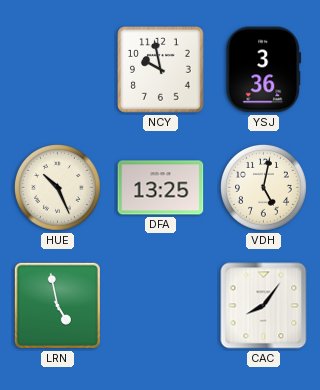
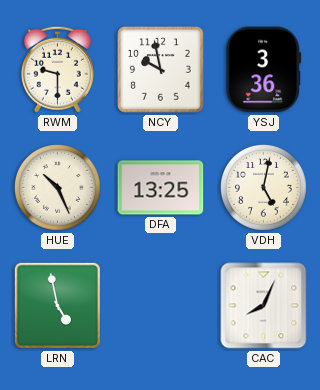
RWM: none -> 9:30
CAC: 8:06 -> 8:04
